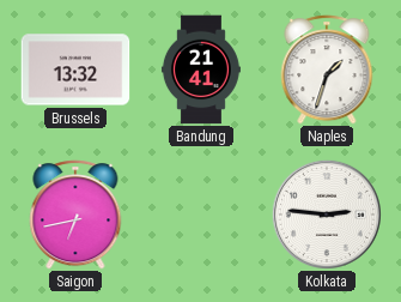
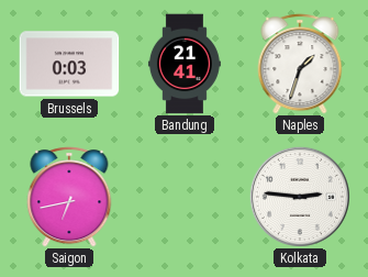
Brussels: 13:32 -> 0:03
